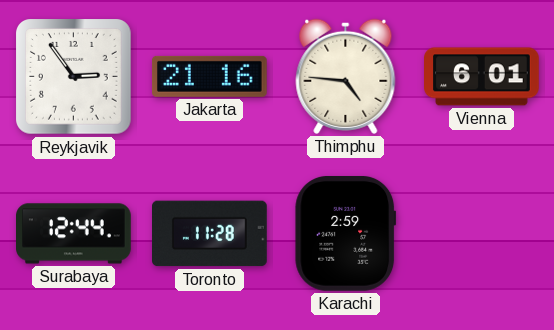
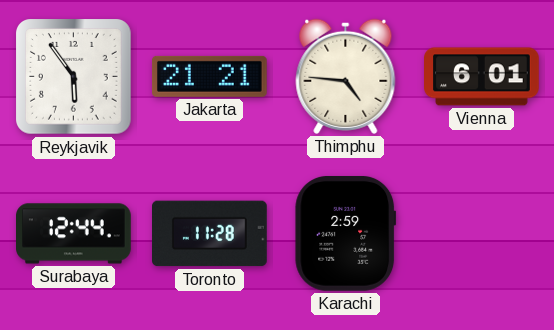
Reykjavik: 2:54 -> 5:54
Jakarta: 21:16 -> 21:21
